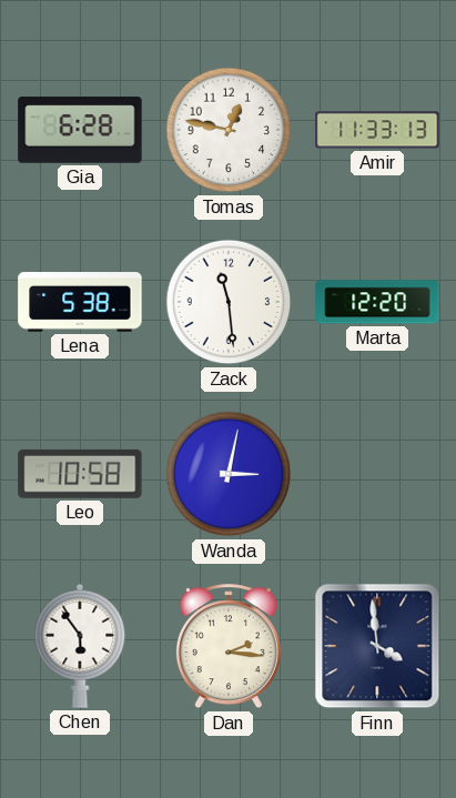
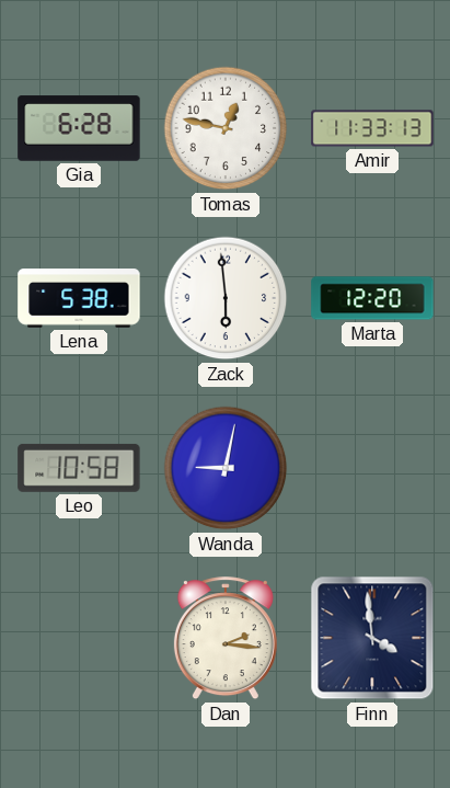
Zack: 11:29 -> 5:59
Wanda: 3:02 -> 9:02
Chen: 5:54 -> none
